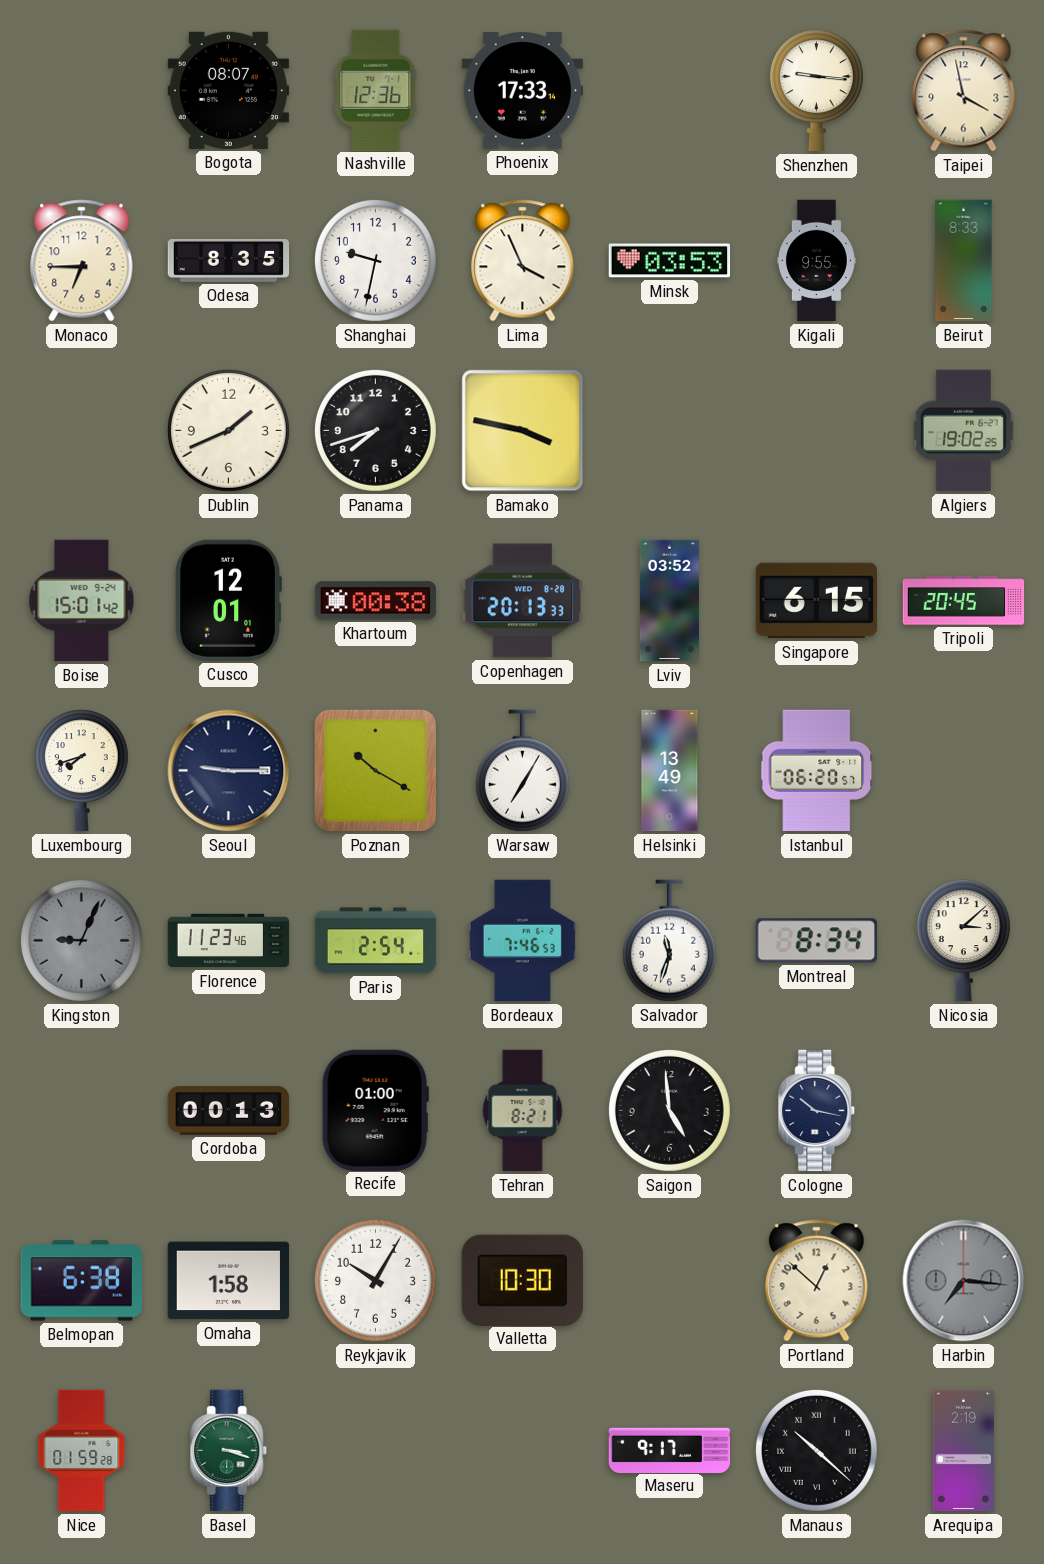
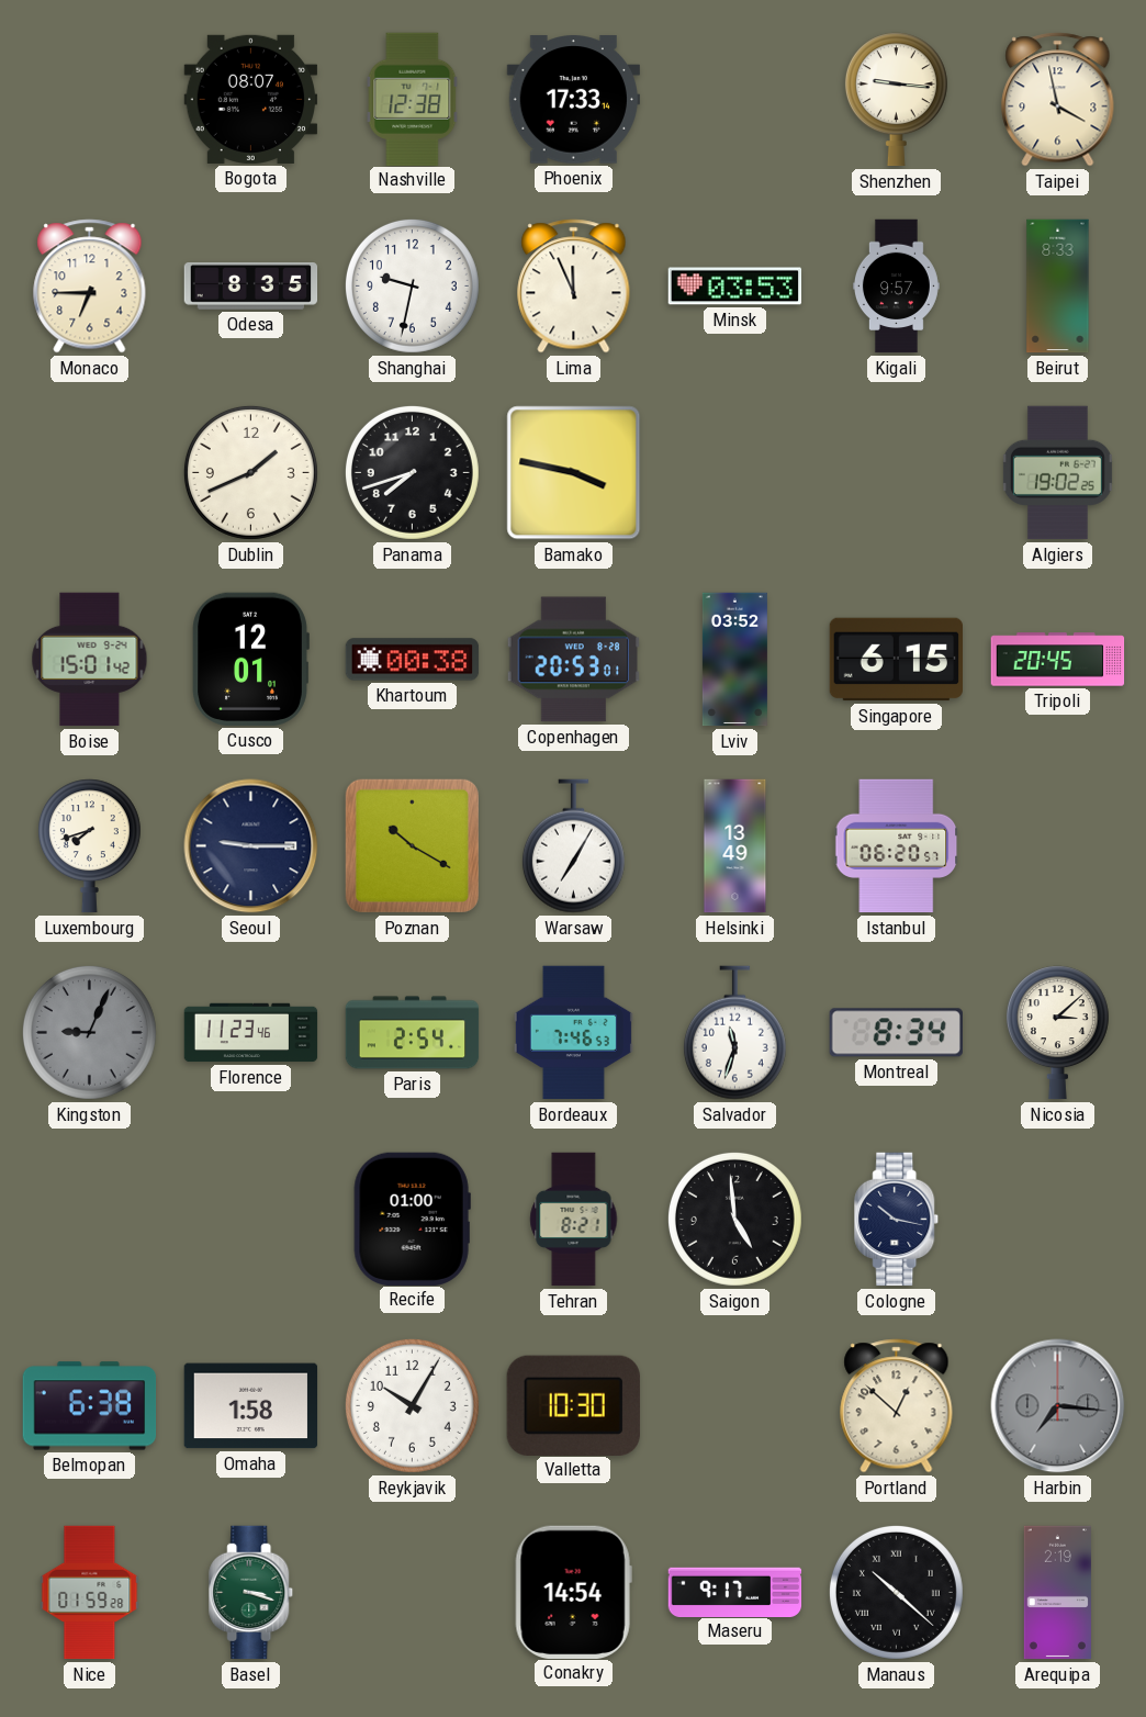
Nashville: 12:36 -> 12:38
Lima: 3:56 -> 11:56
Kigali: 9:55 -> 9:57
Copenhagen: 20:13 -> 20:53
Cordoba: 00:13 -> none
Conakry: none -> 14:54
